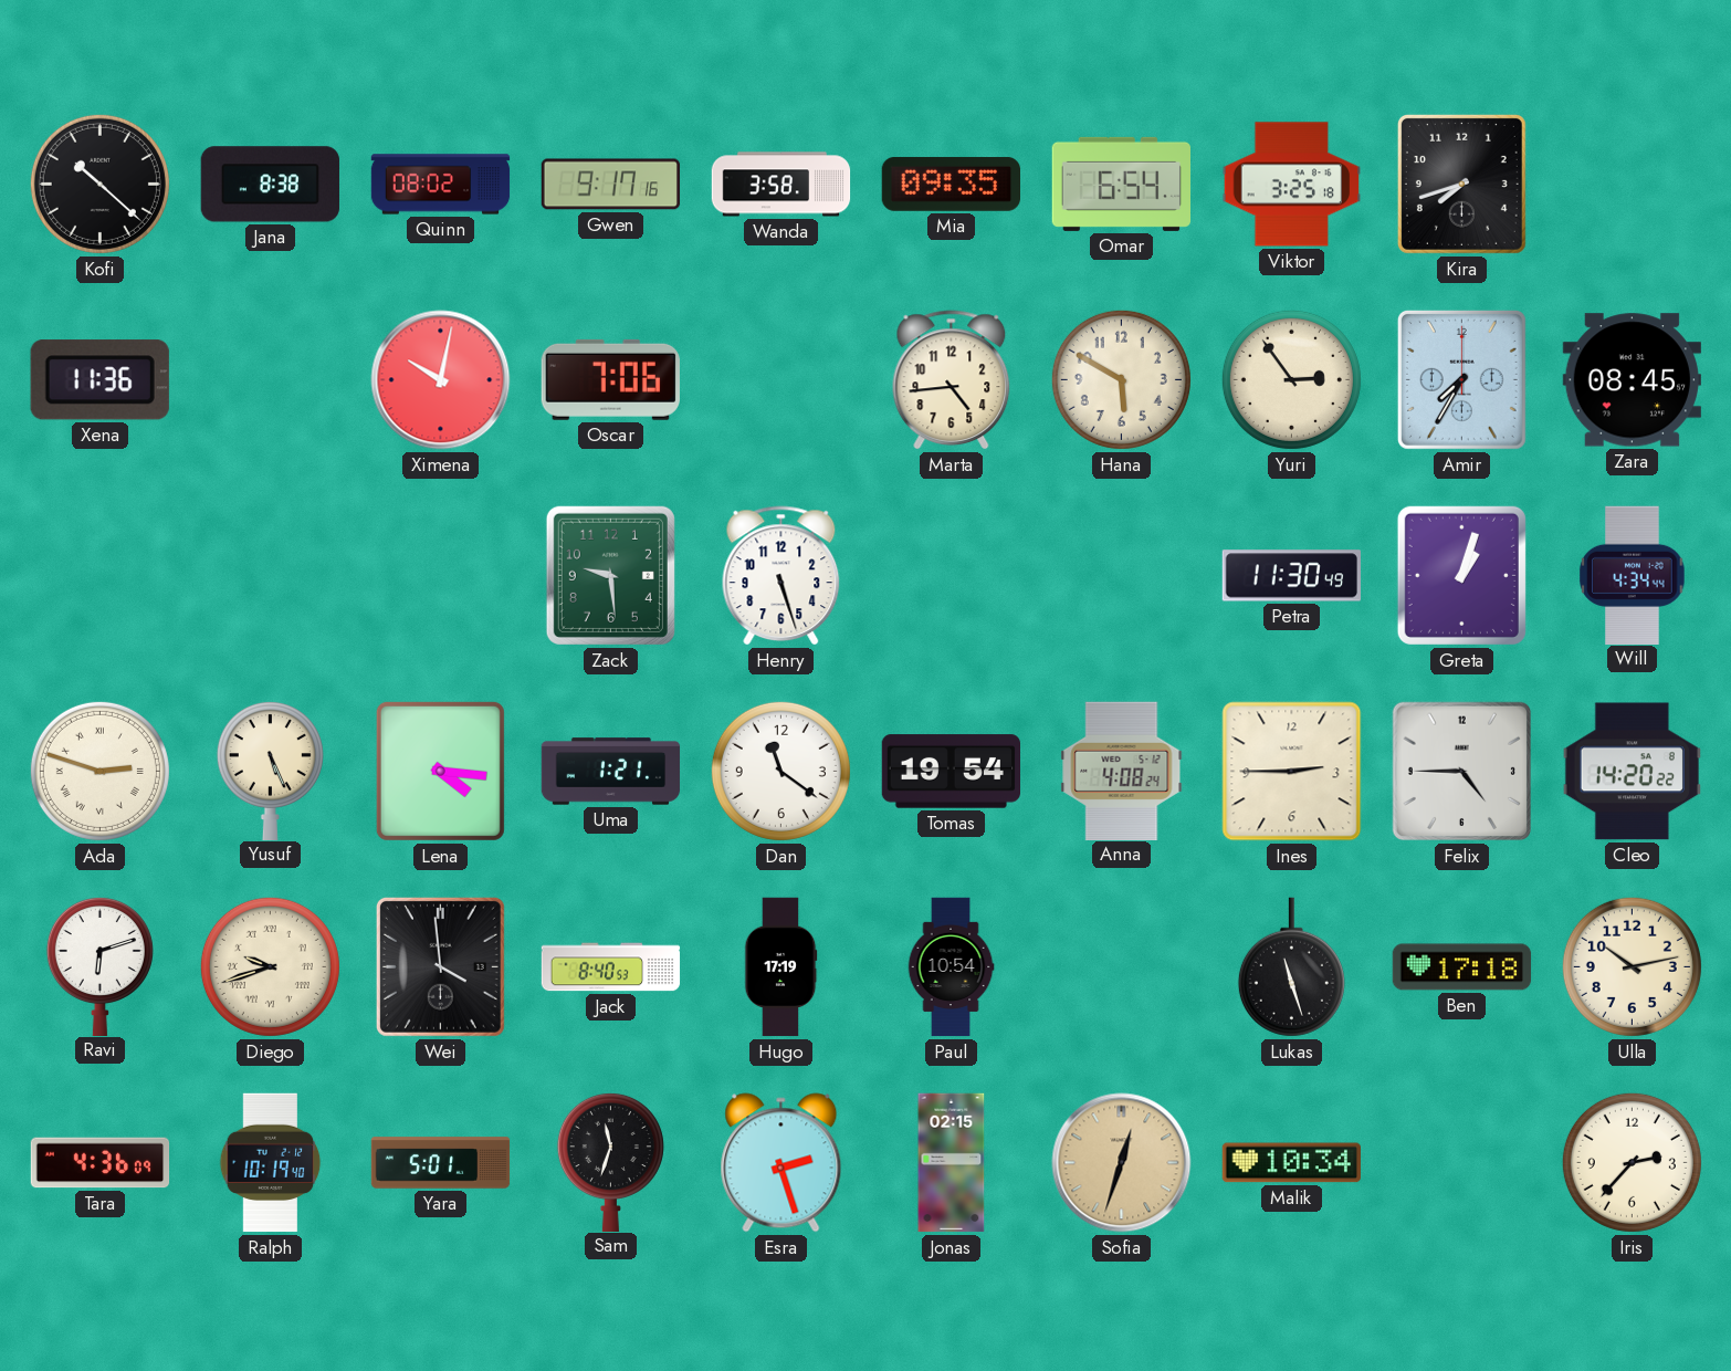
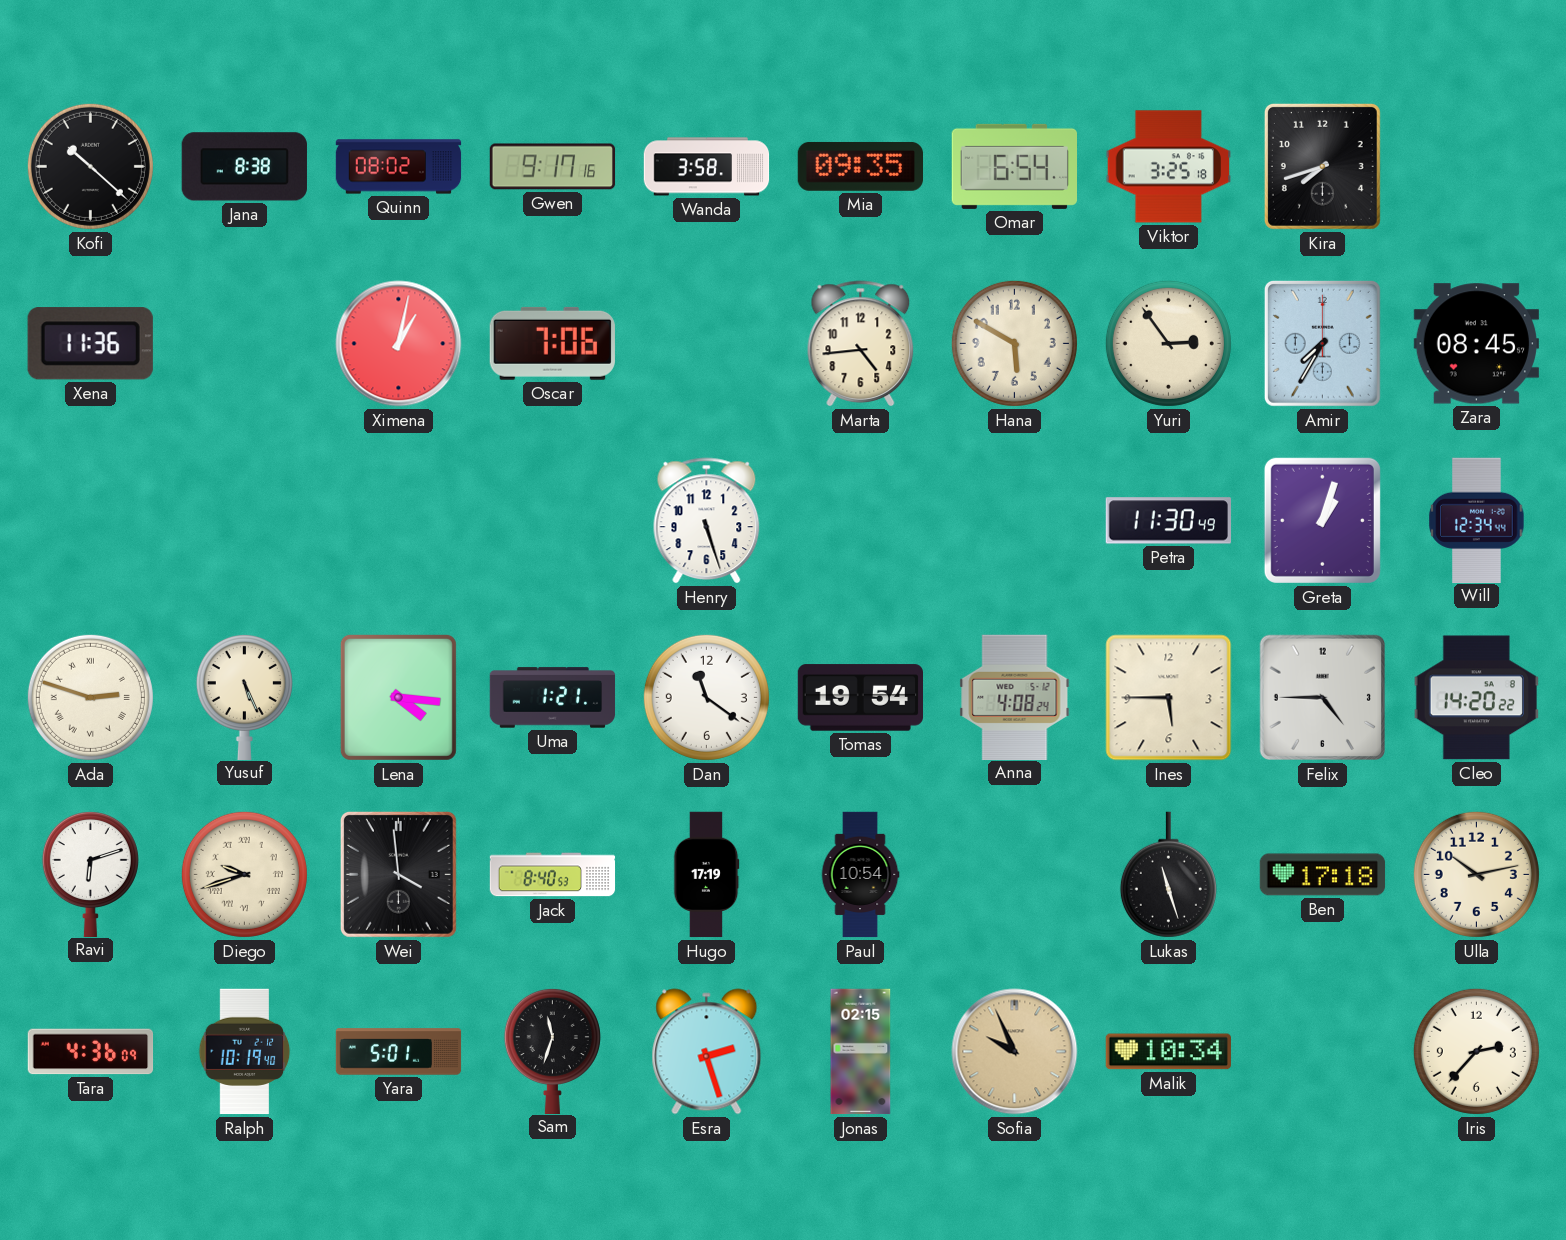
Ximena: 10:02 -> 1:02
Zack: 9:29 -> none
Will: 4:34 -> 12:34
Ines: 2:45 -> 5:45
Sofia: 12:33 -> 9:56
